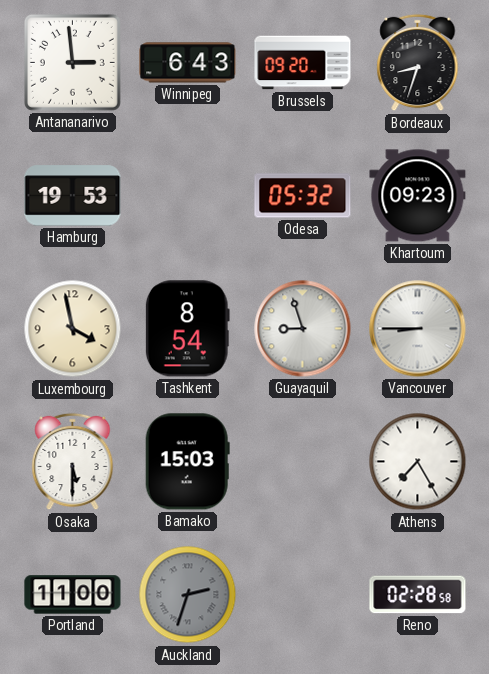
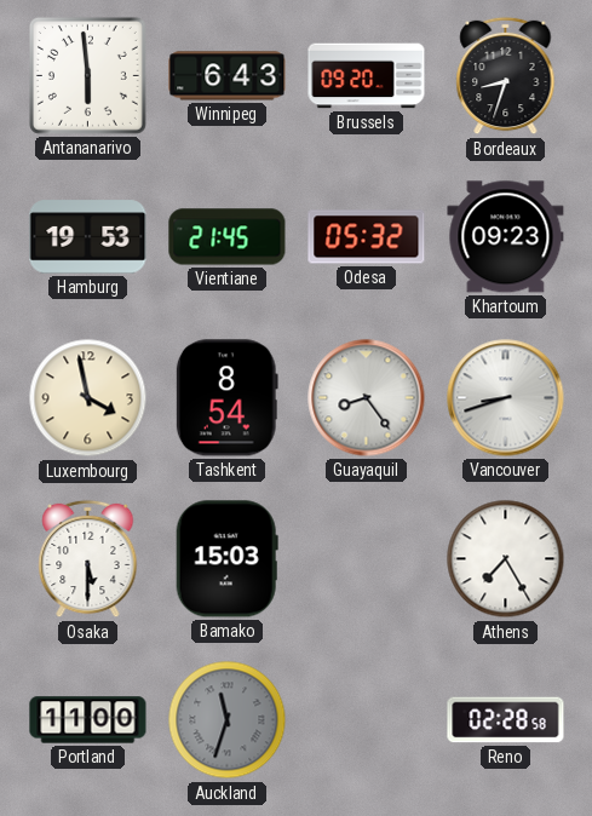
Antananarivo: 2:59 -> 5:59
Vientiane: none -> 21:45
Guayaquil: 8:57 -> 8:24
Vancouver: 8:45 -> 8:42
Auckland: 2:33 -> 11:33
